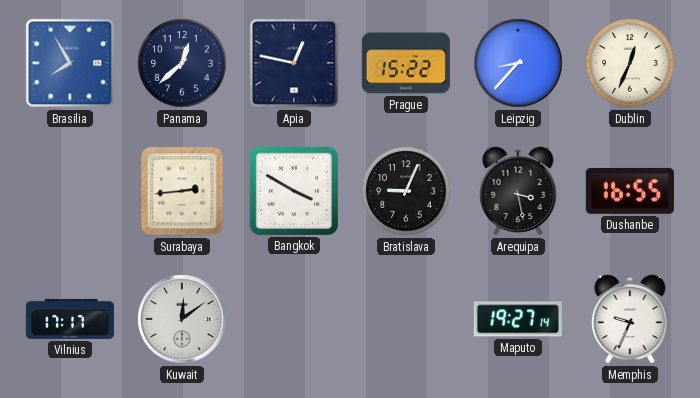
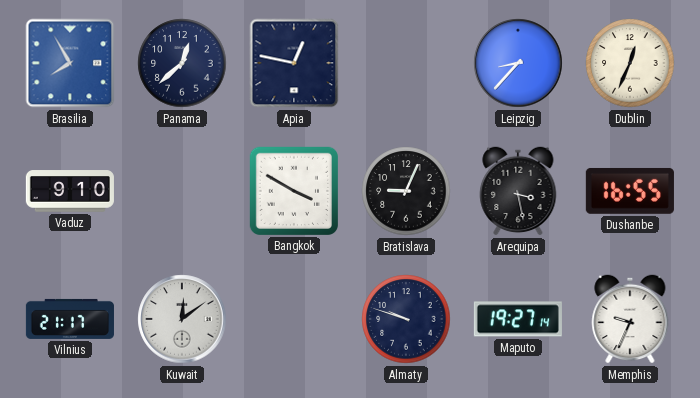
Prague: 15:22 -> none
Vaduz: none -> 9:10
Surabaya: 2:44 -> none
Vilnius: 17:17 -> 21:17
Almaty: none -> 9:48
